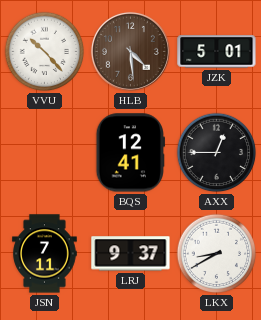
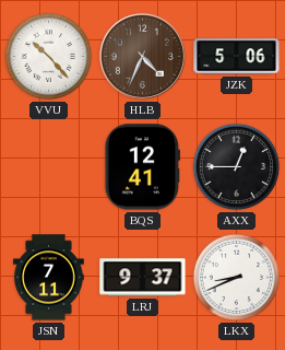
HLB: 4:29 -> 4:34
JZK: 5:01 -> 5:06
LKX: 8:40 -> 8:41
